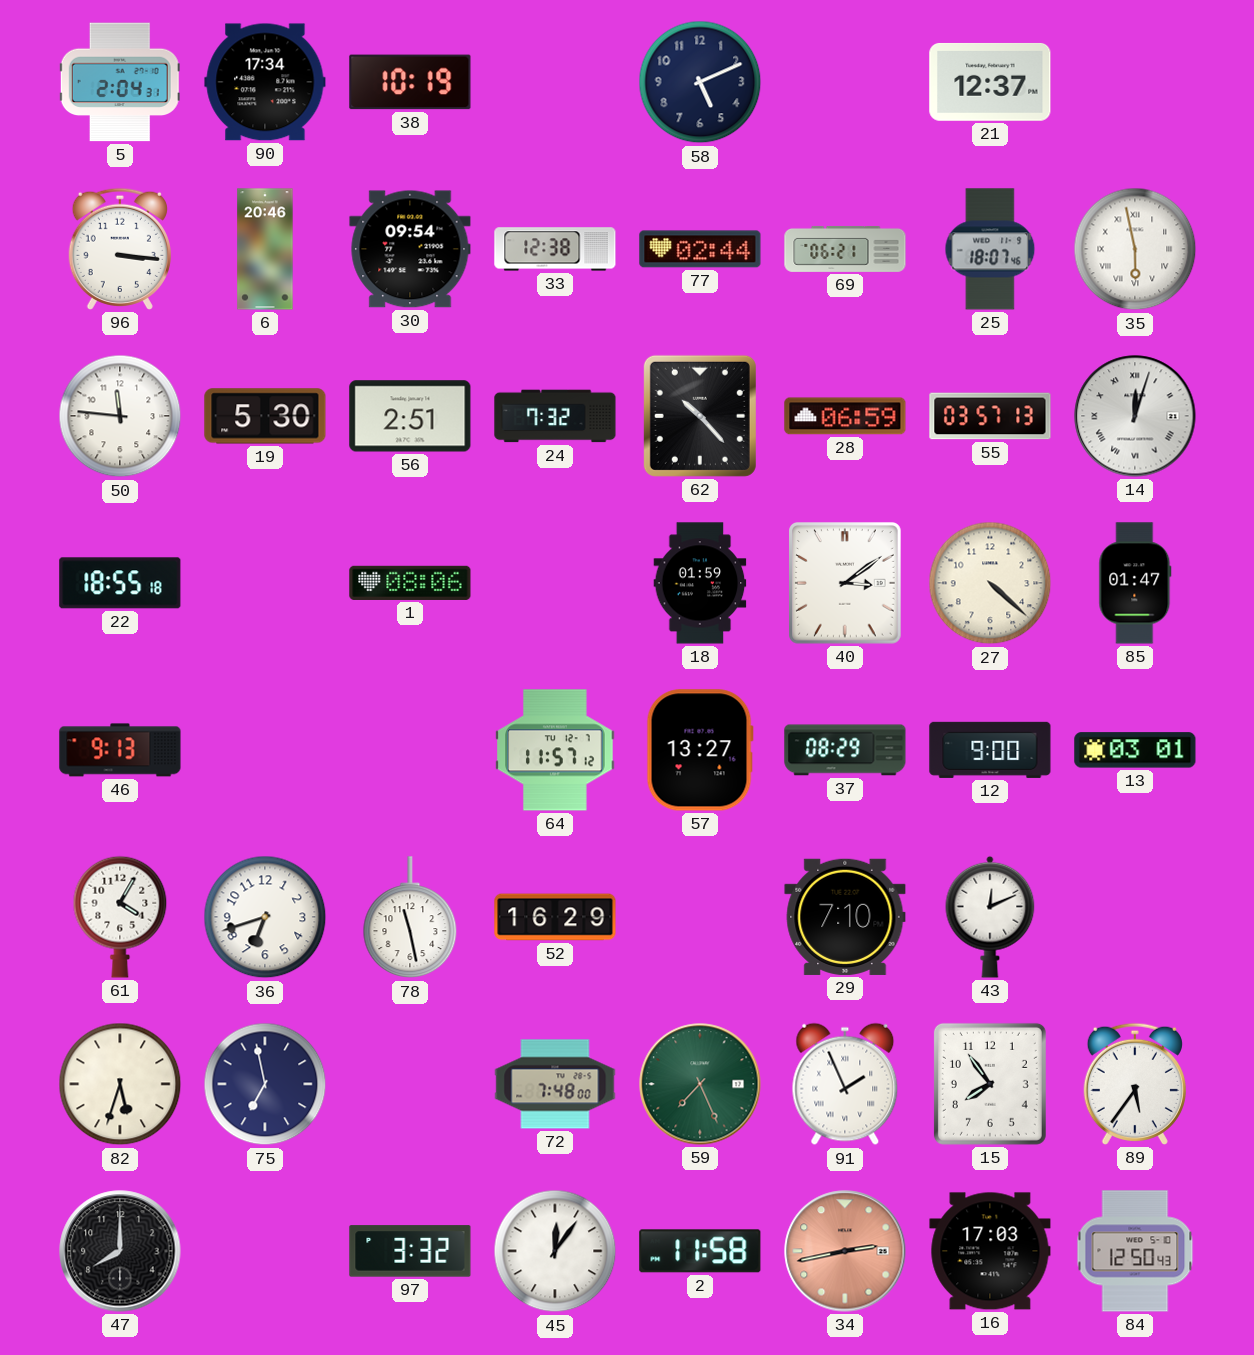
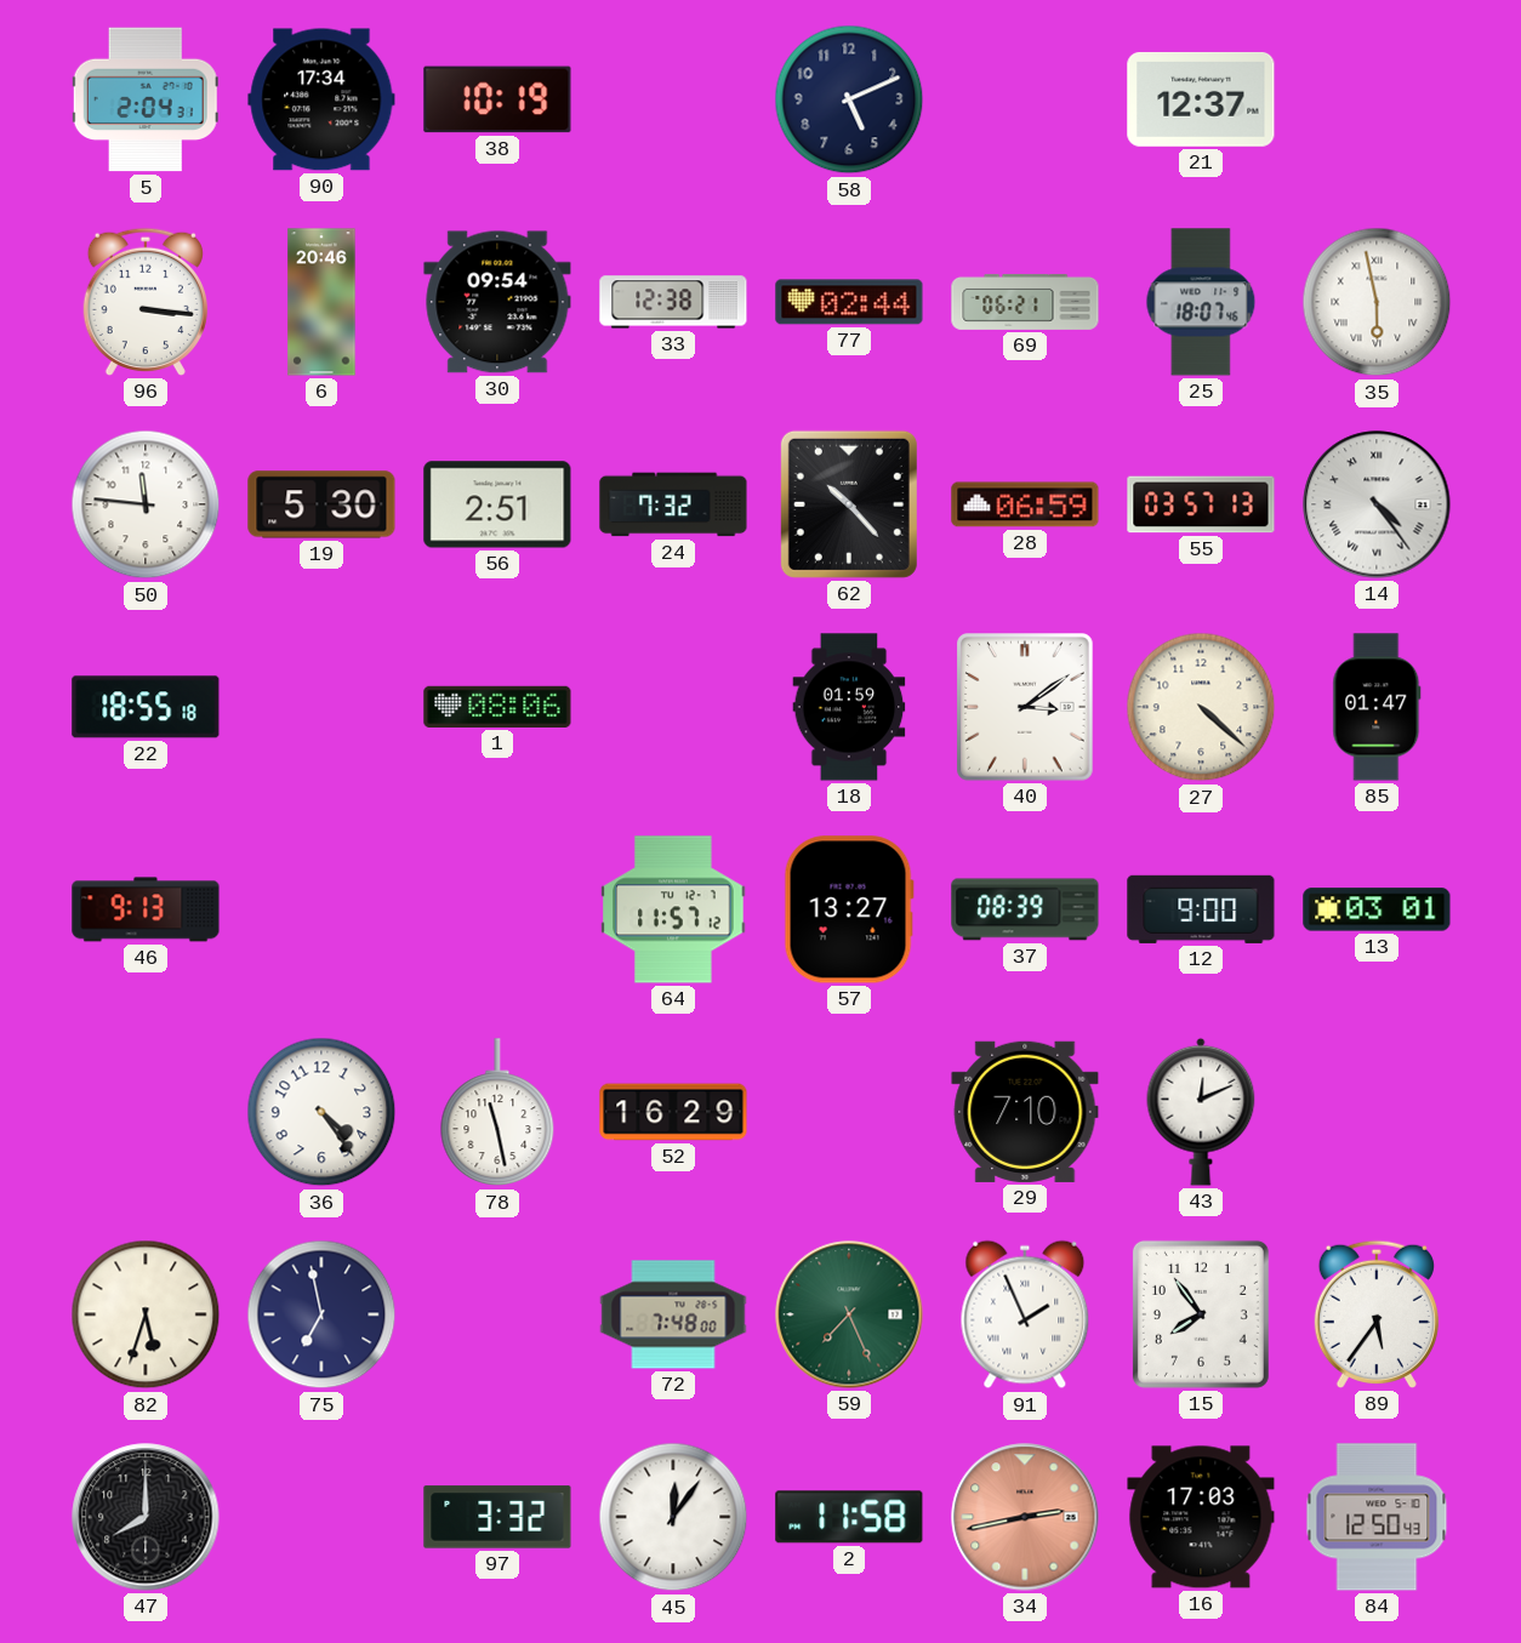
14: 12:03 -> 4:24
37: 08:29 -> 08:39
61: 4:05 -> none
36: 6:42 -> 4:24
